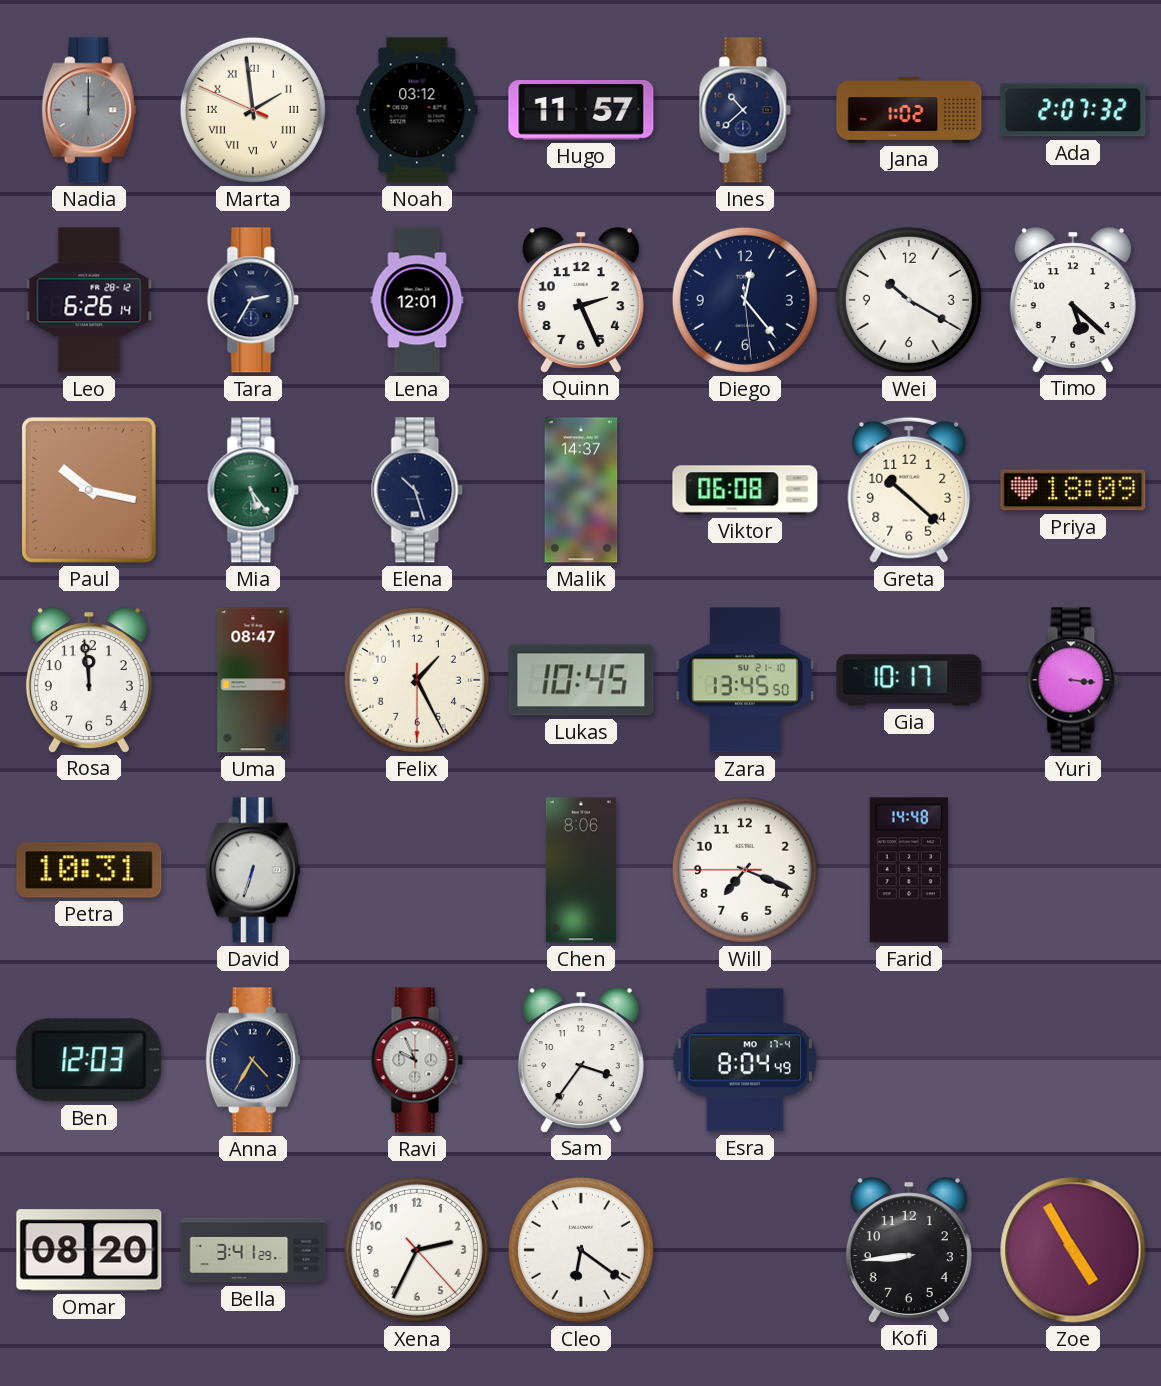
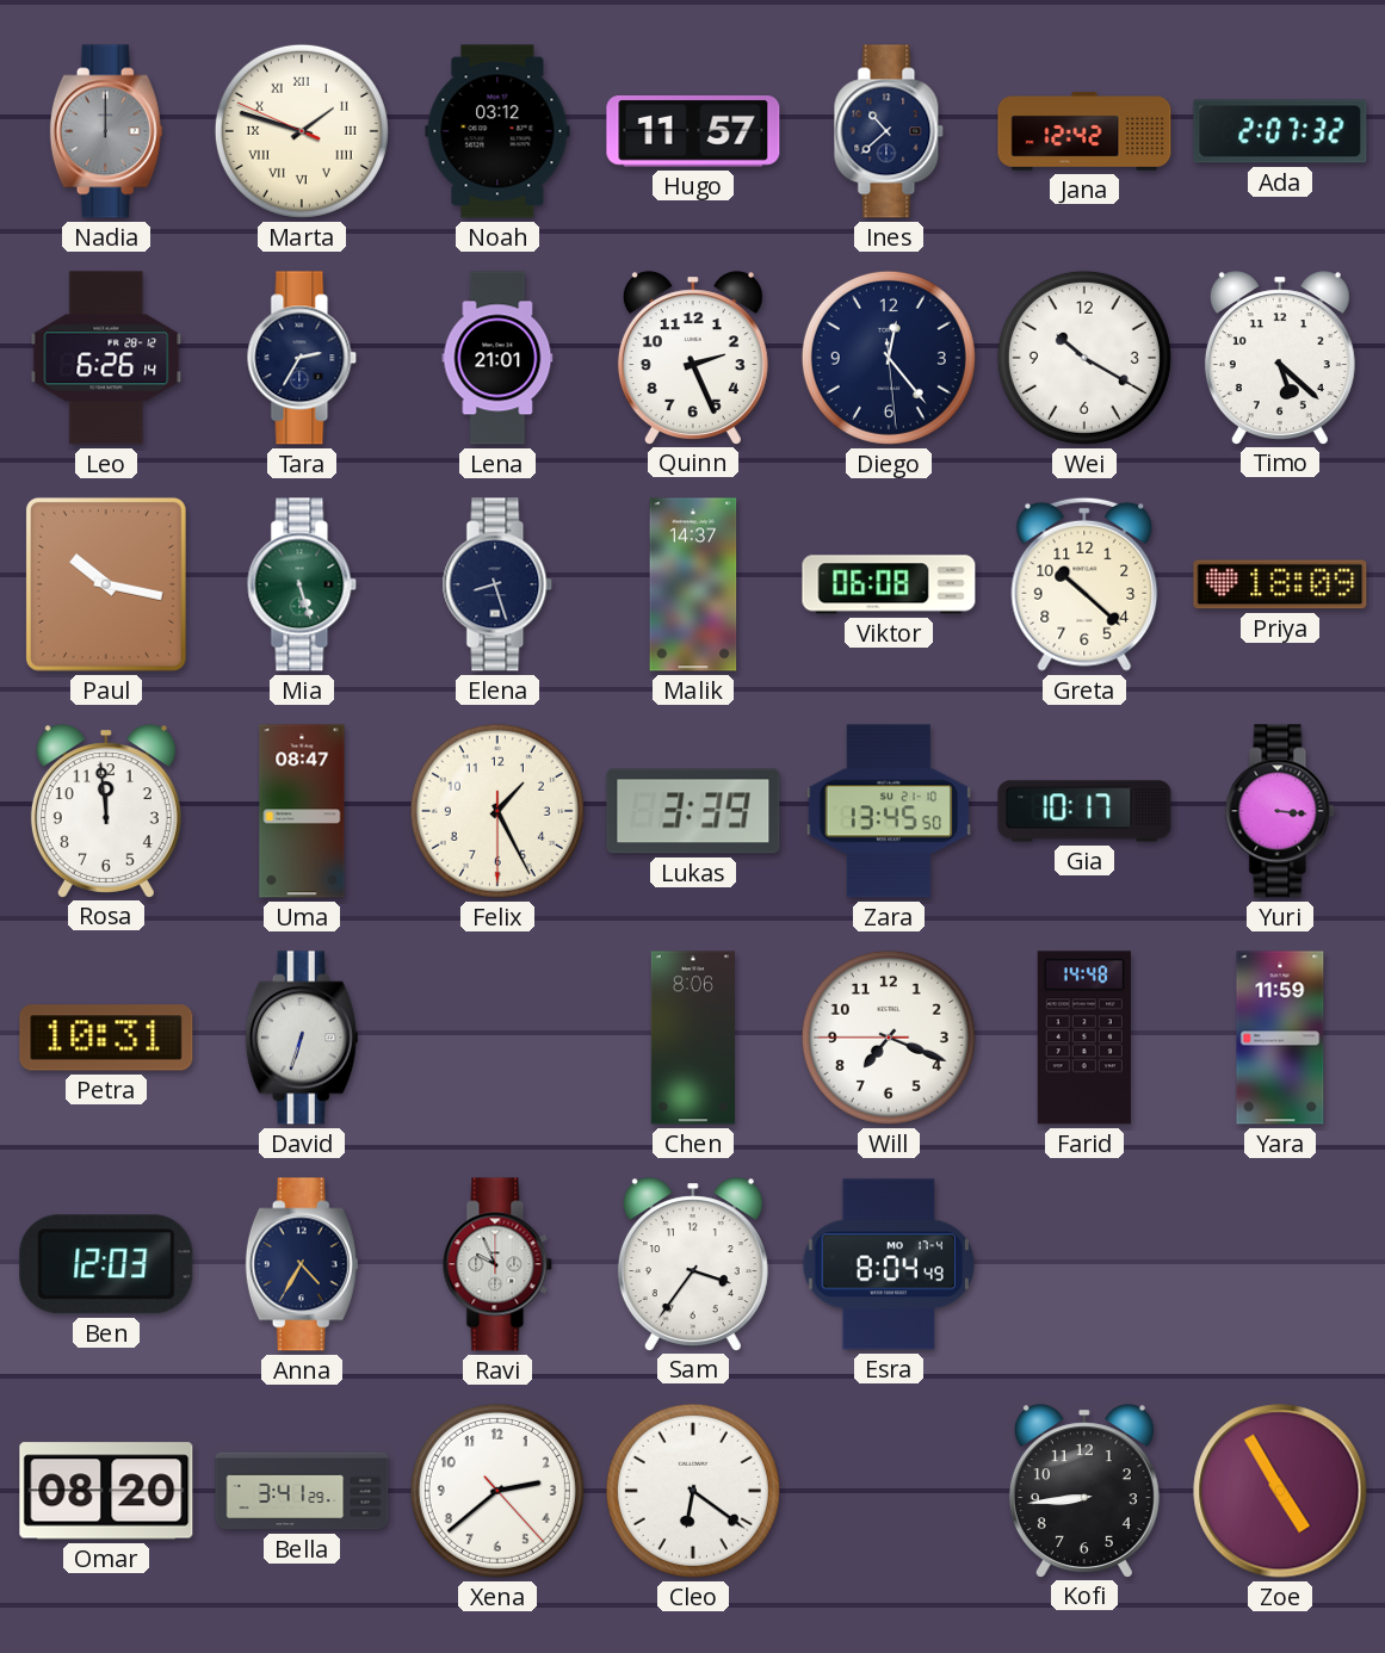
Marta: 1:58 -> 1:47
Jana: 1:02 -> 12:42
Lena: 12:01 -> 21:01
Mia: 5:24 -> 5:27
Elena: 10:27 -> 8:27
Lukas: 10:45 -> 3:39
Yara: none -> 11:59
Xena: 2:34 -> 2:38
